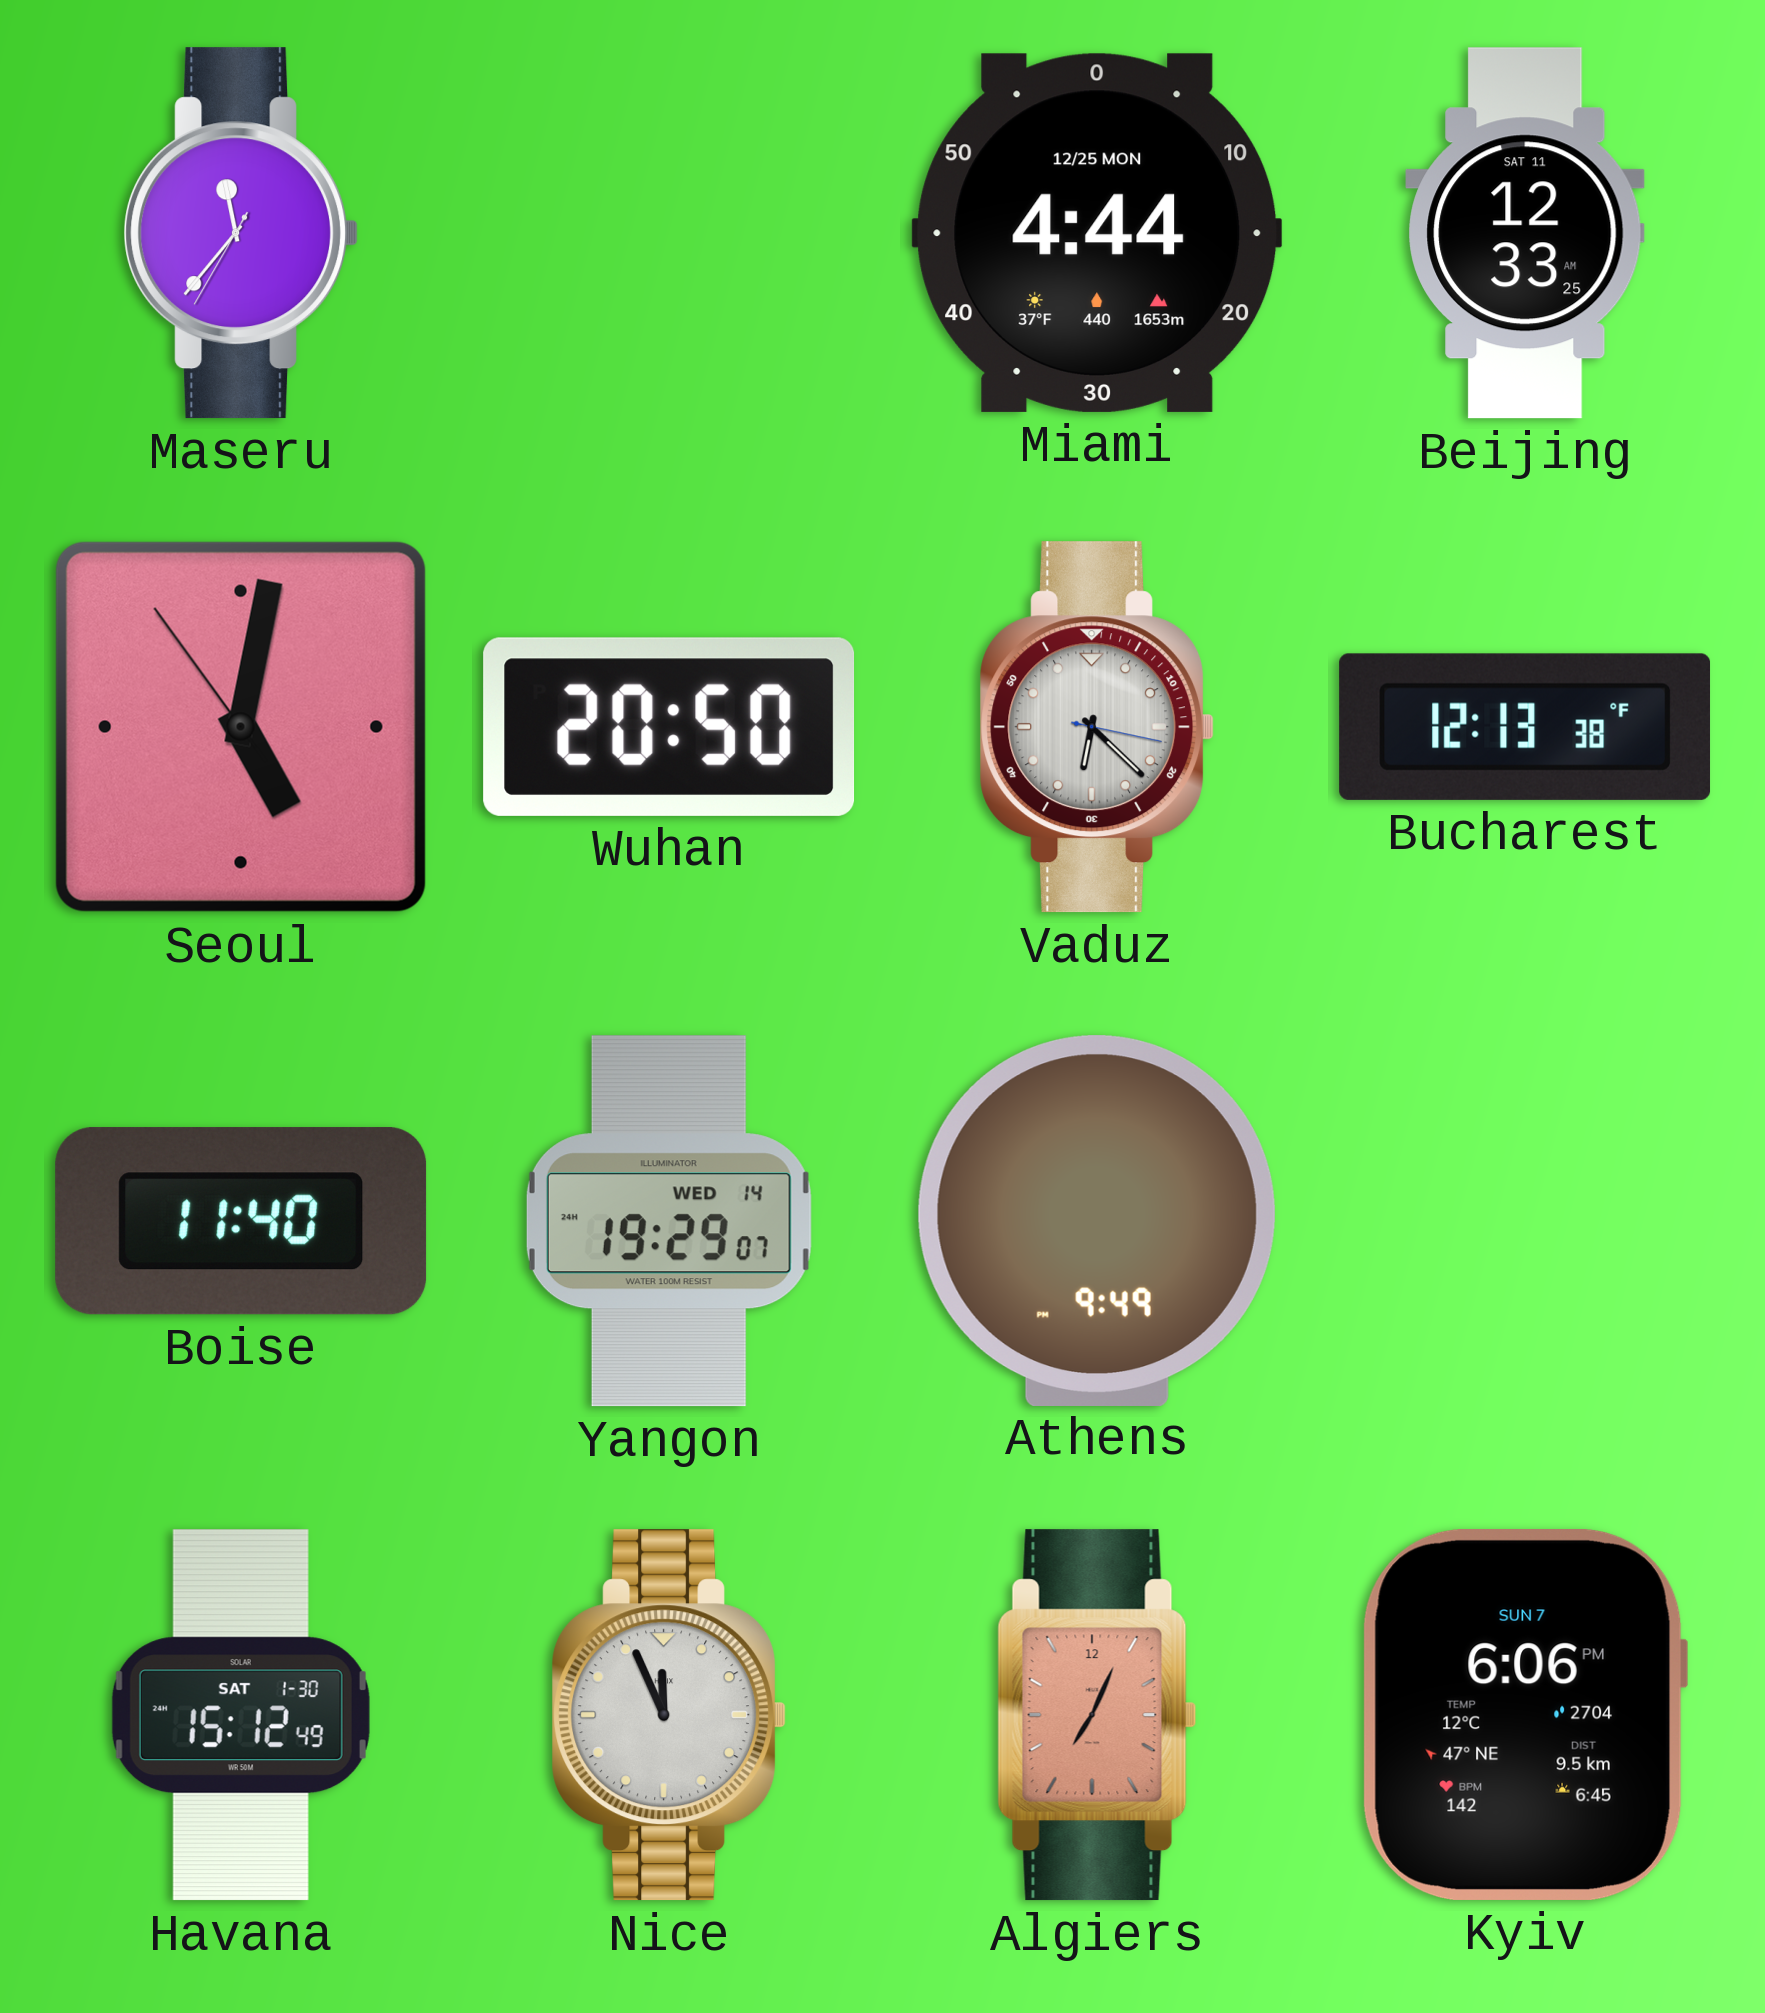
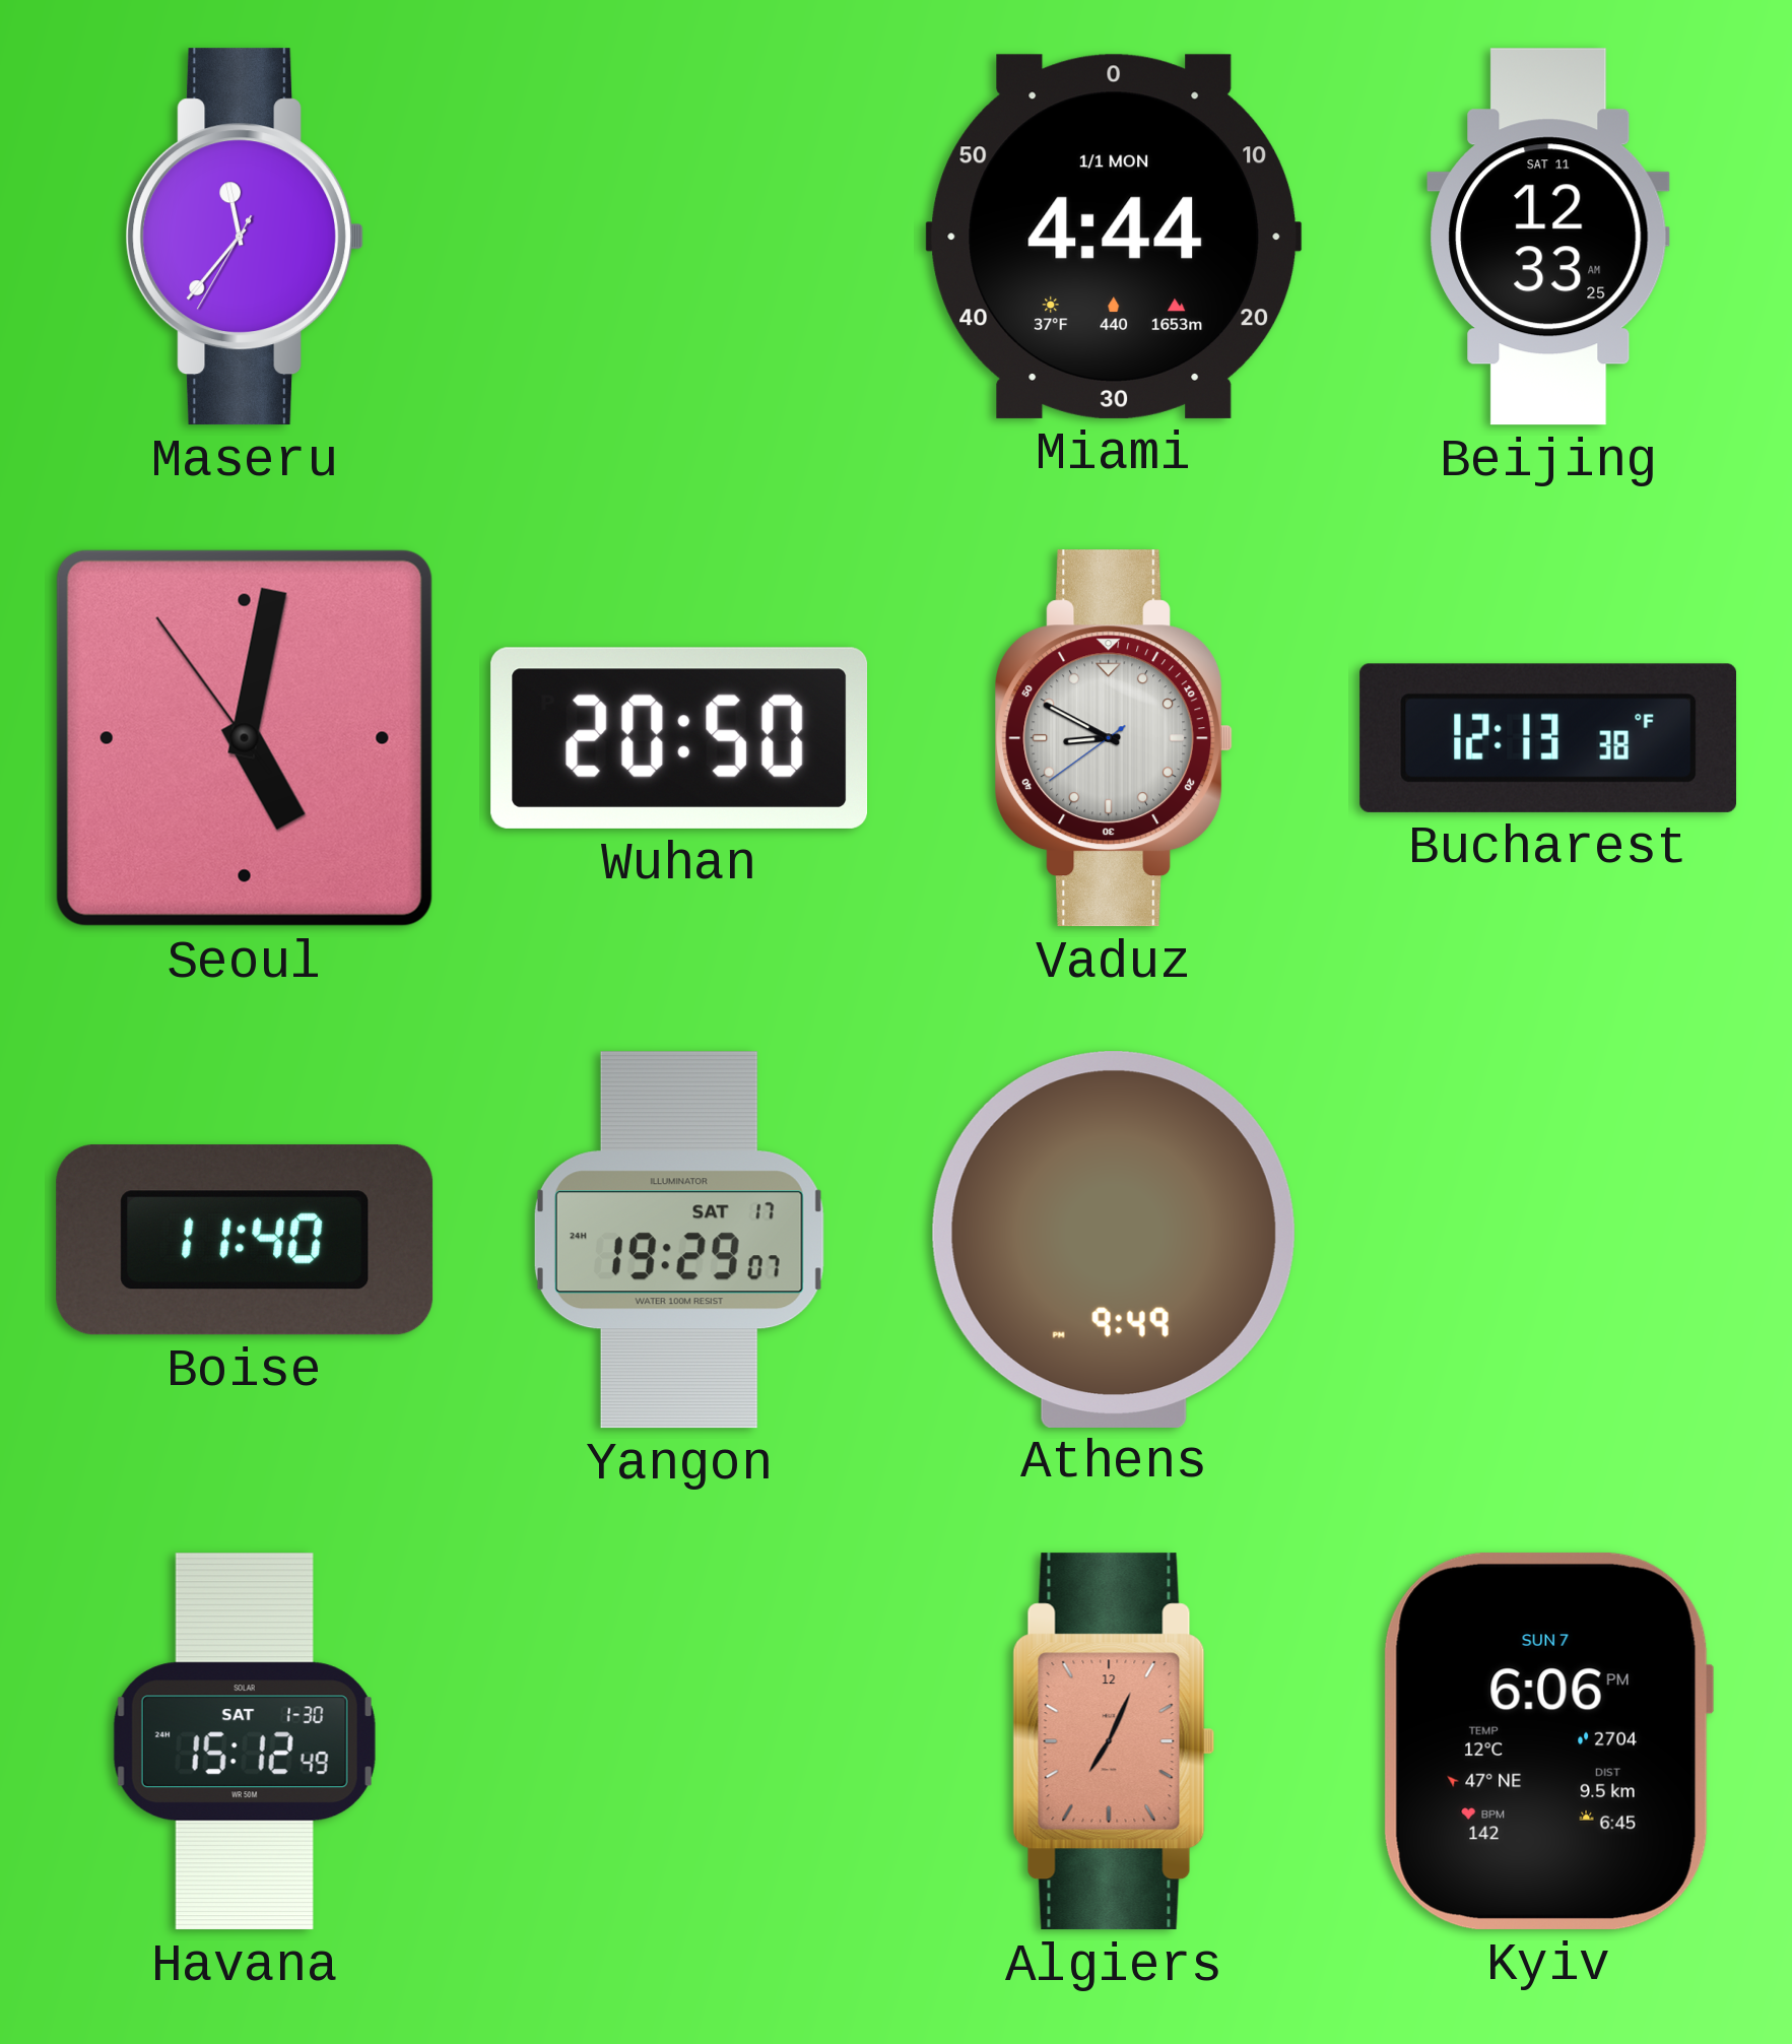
Miami date: 12/25 MON -> 1/1 MON
Vaduz: 6:22 -> 8:49
Yangon date: WED 14 -> SAT 17
Nice: 11:56 -> none
